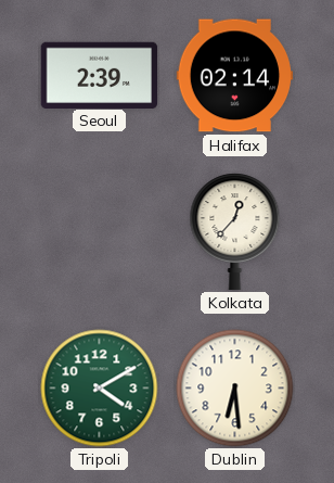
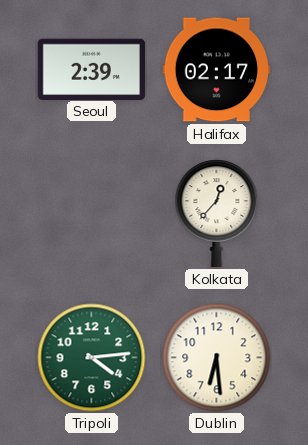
Halifax: 02:14 -> 02:17
Tripoli: 4:10 -> 4:14
